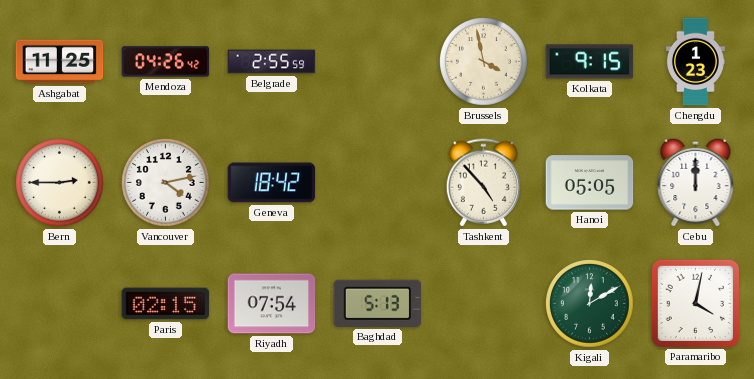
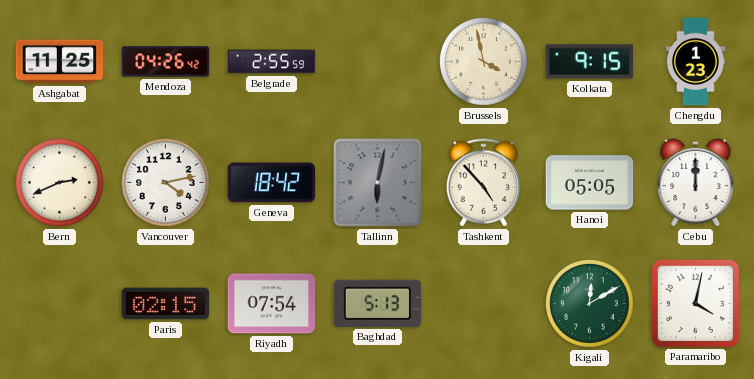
Bern: 2:45 -> 2:41
Tallinn: none -> 6:02
